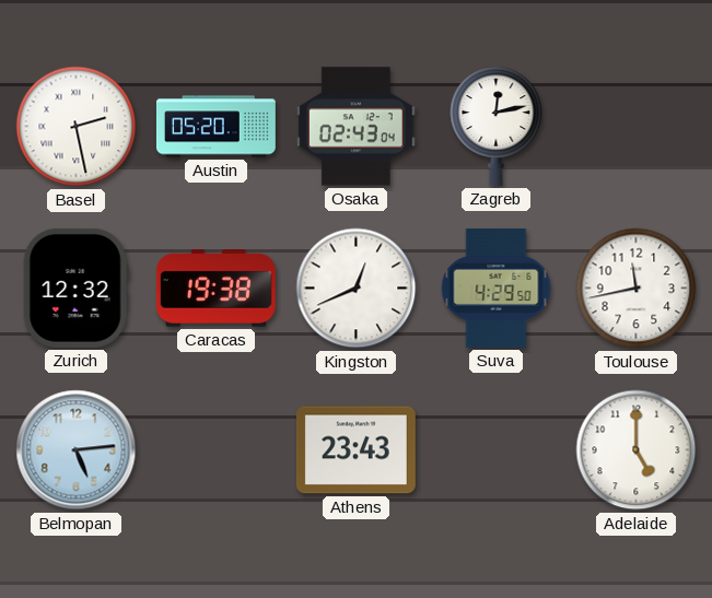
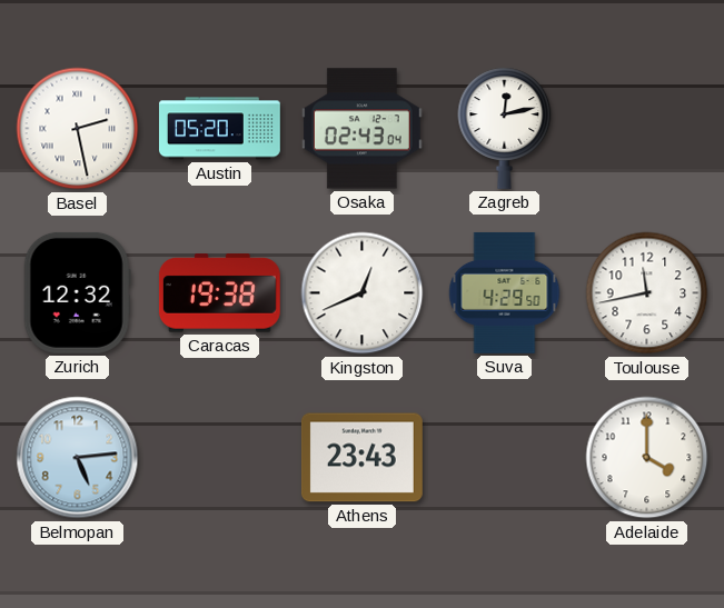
Adelaide: 5:00 -> 4:00
